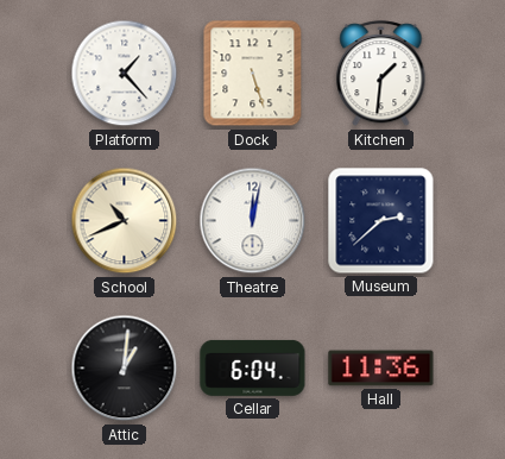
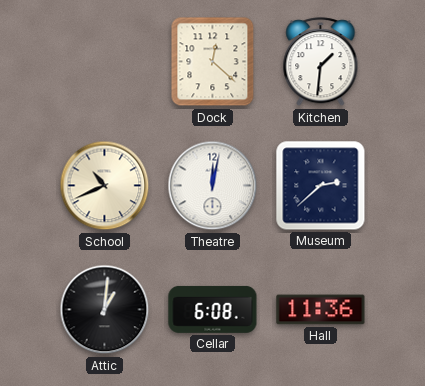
Platform: 1:23 -> none
Dock: 5:27 -> 12:22
Cellar: 6:04 -> 6:08
